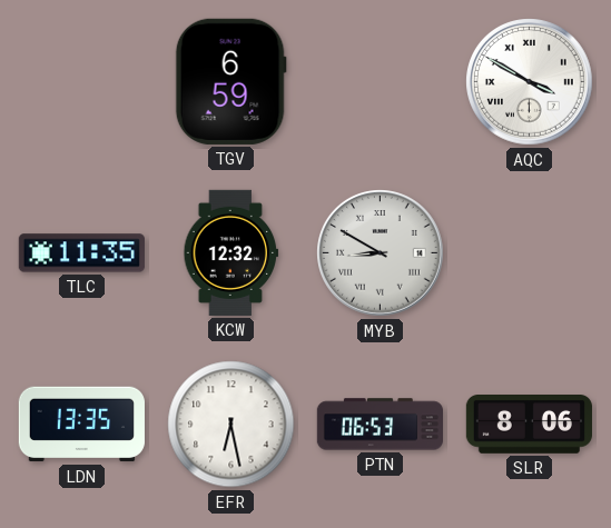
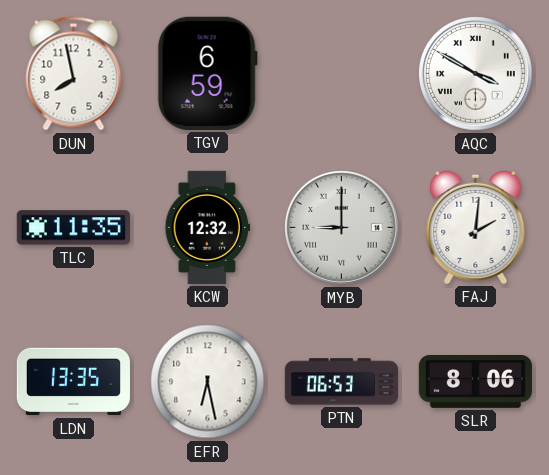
DUN: none -> 7:58
MYB: 8:50 -> 9:00
FAJ: none -> 2:01
